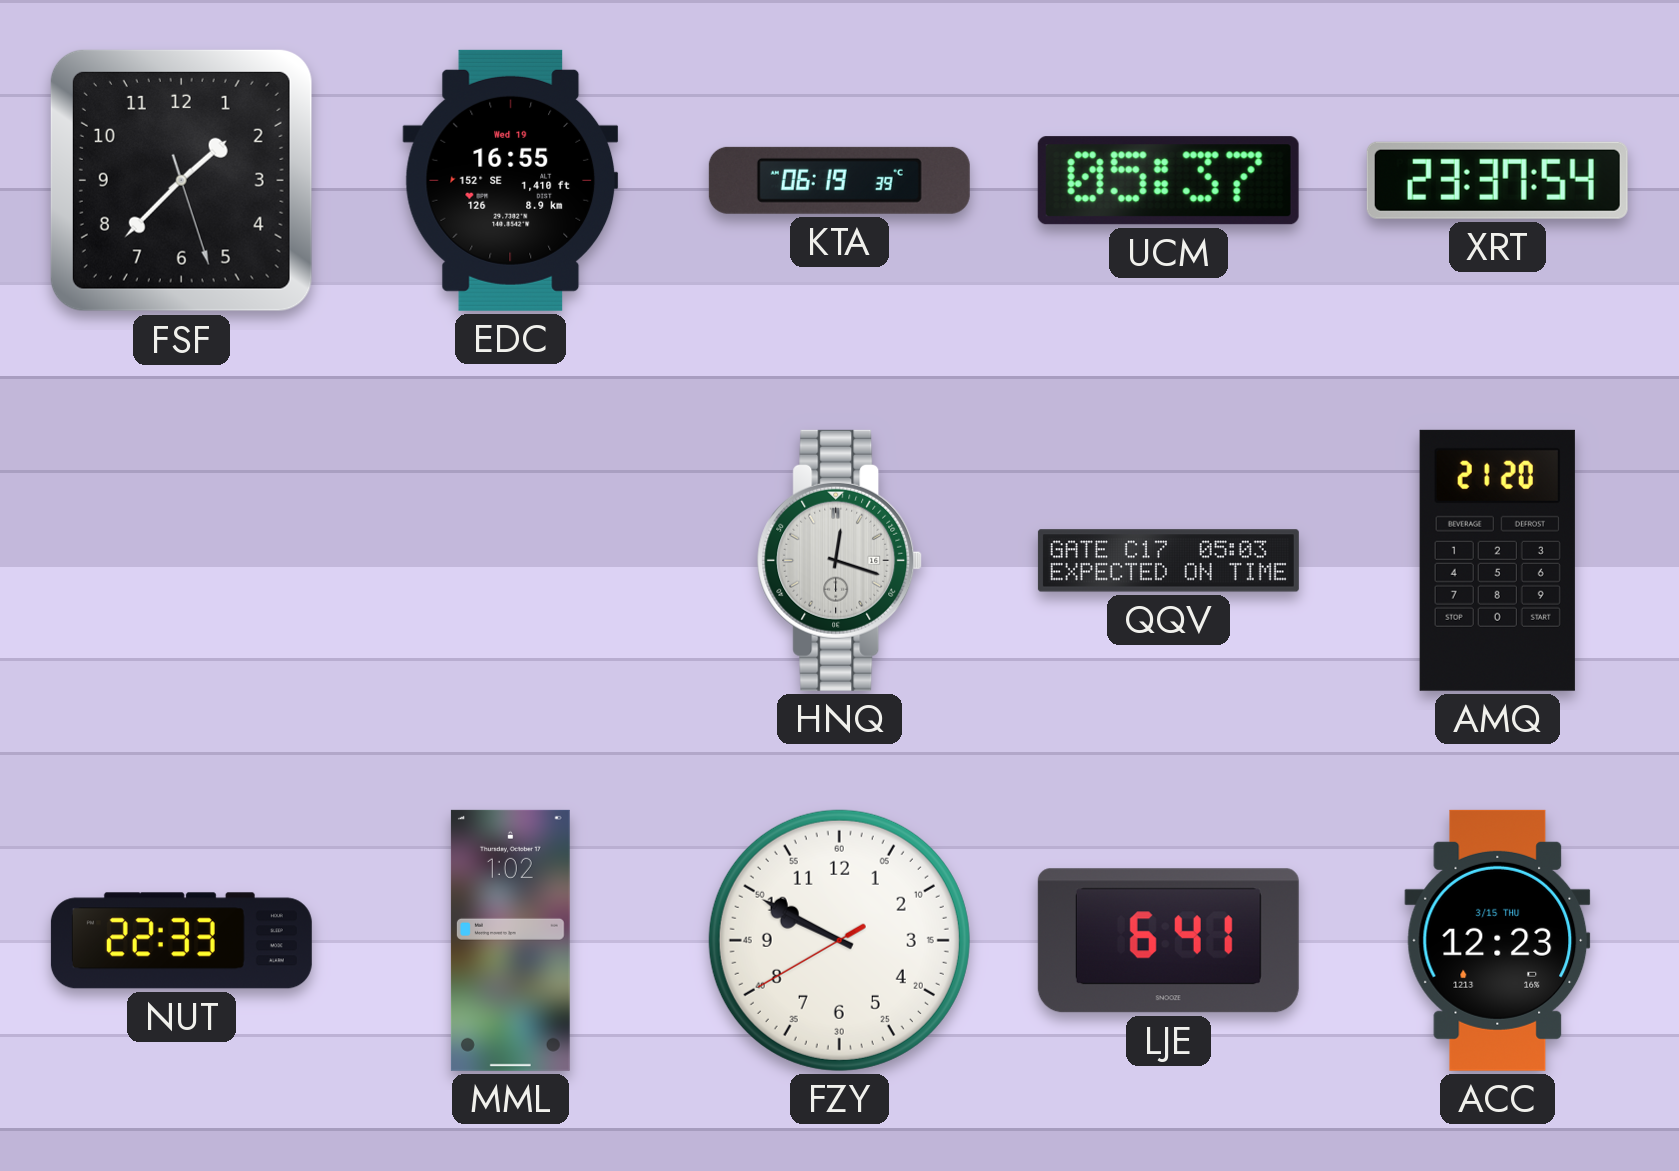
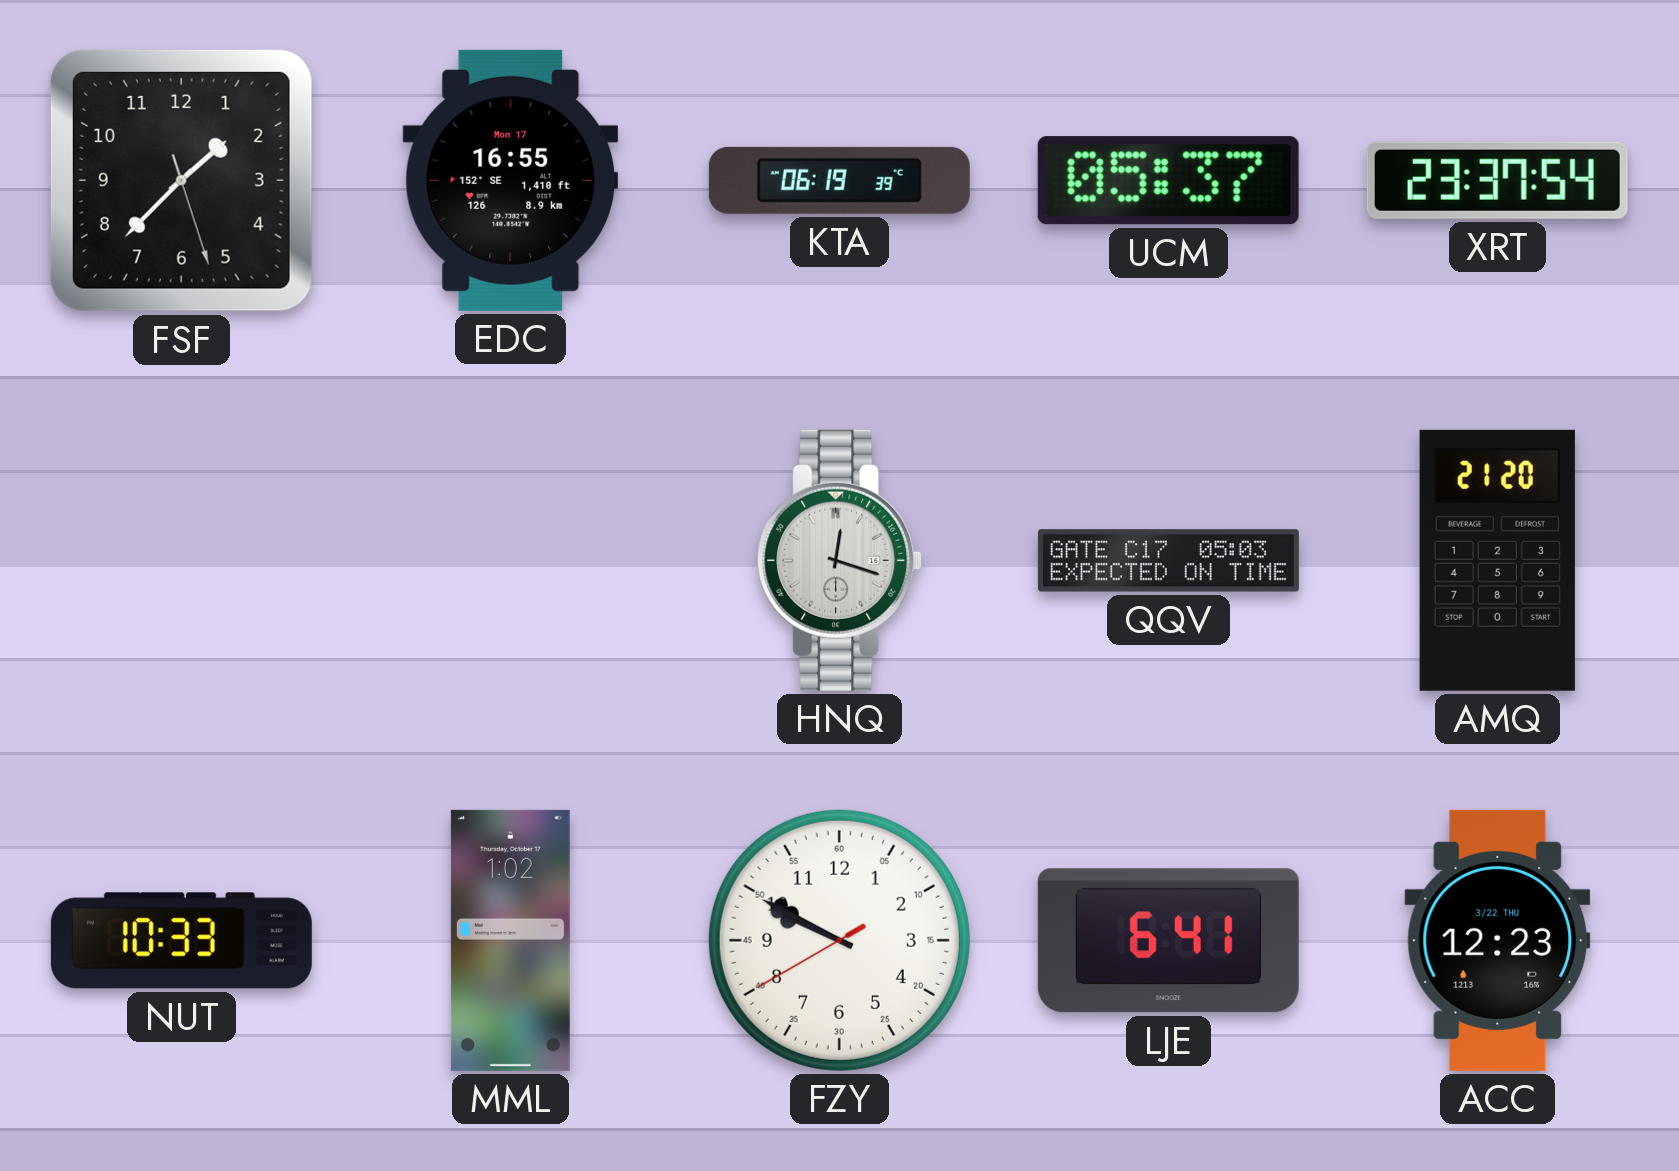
EDC date: Wed 19 -> Mon 17
NUT: 22:33 -> 10:33
ACC date: 3/15 THU -> 3/22 THU
